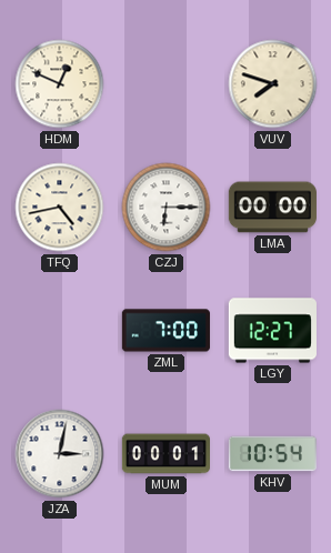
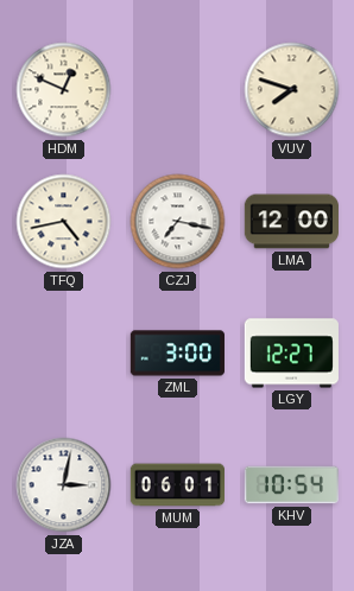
CZJ: 6:15 -> 7:17
LMA: 00:00 -> 12:00
ZML: 7:00 -> 3:00
MUM: 00:01 -> 06:01
